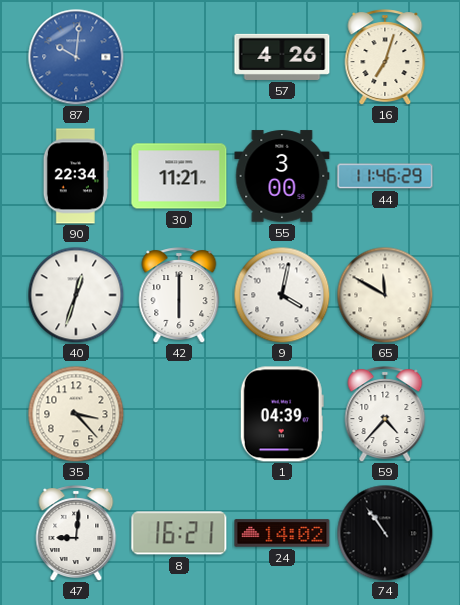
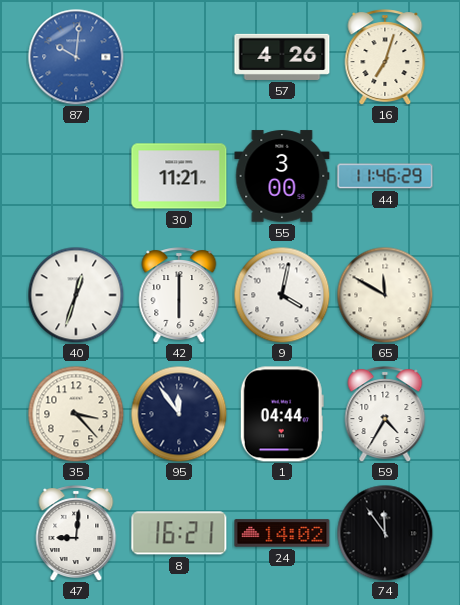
90: 22:34 -> none
95: none -> 11:54
1: 04:39 -> 04:44
59: 4:37 -> 4:35
74: 10:54 -> 11:54
